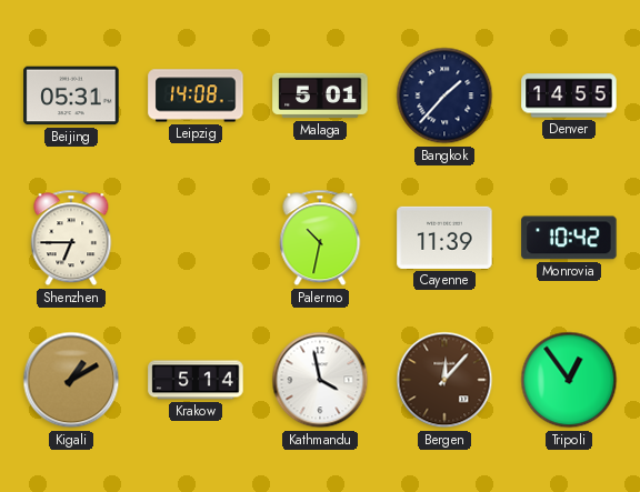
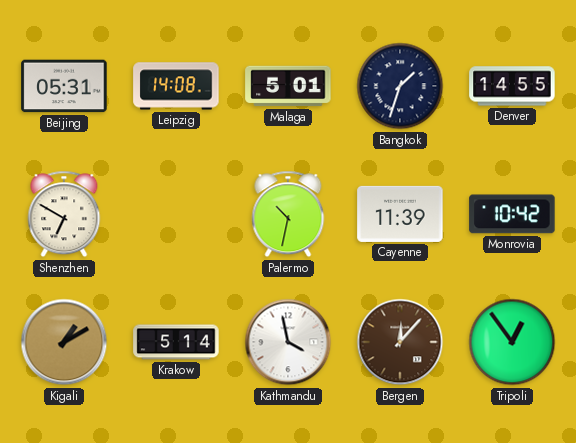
Bangkok: 1:37 -> 1:33
Shenzhen: 6:45 -> 6:50
